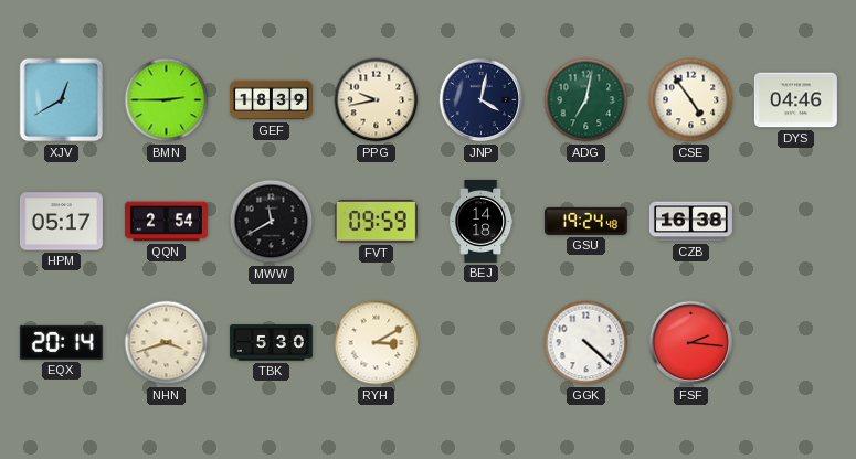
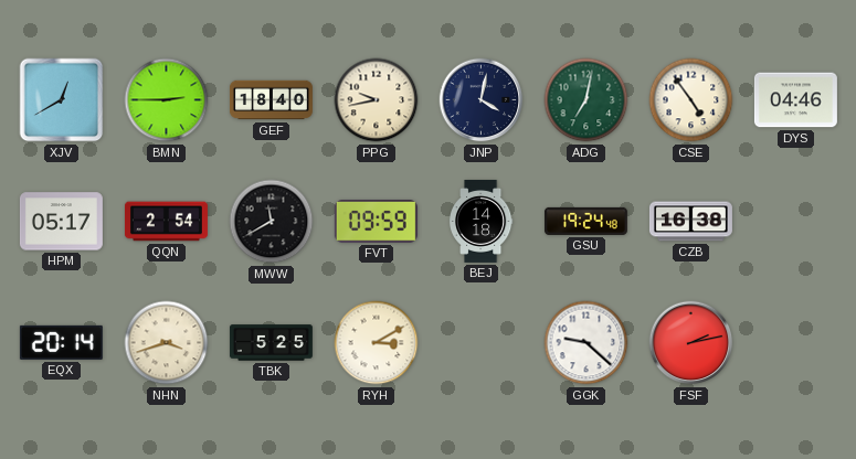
GEF: 18:39 -> 18:40
TBK: 5:30 -> 5:25
GGK: 4:22 -> 9:22
FSF: 2:16 -> 2:13
